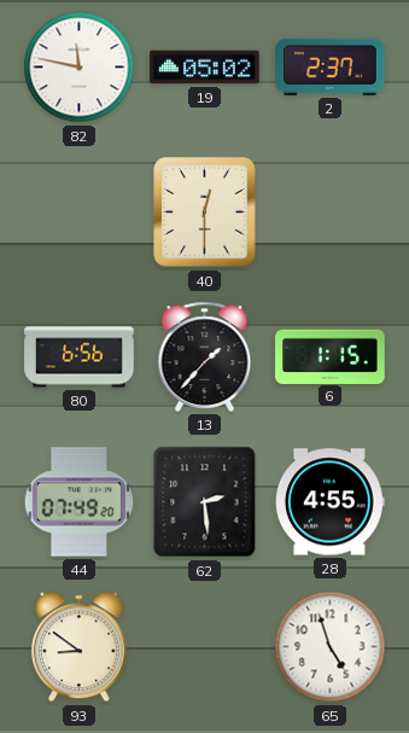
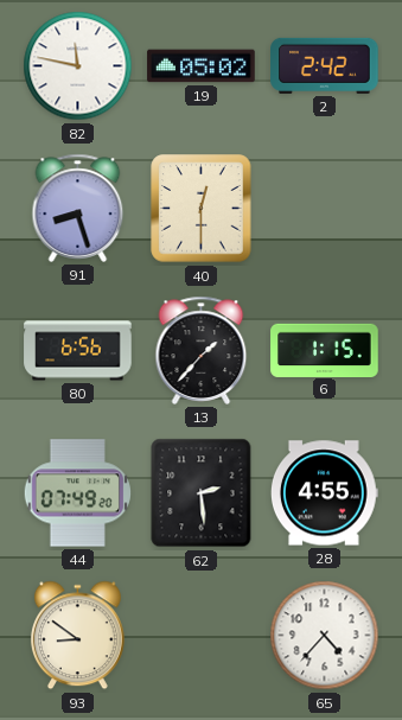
2: 2:37 -> 2:42
91: none -> 8:27
65: 4:57 -> 4:37
